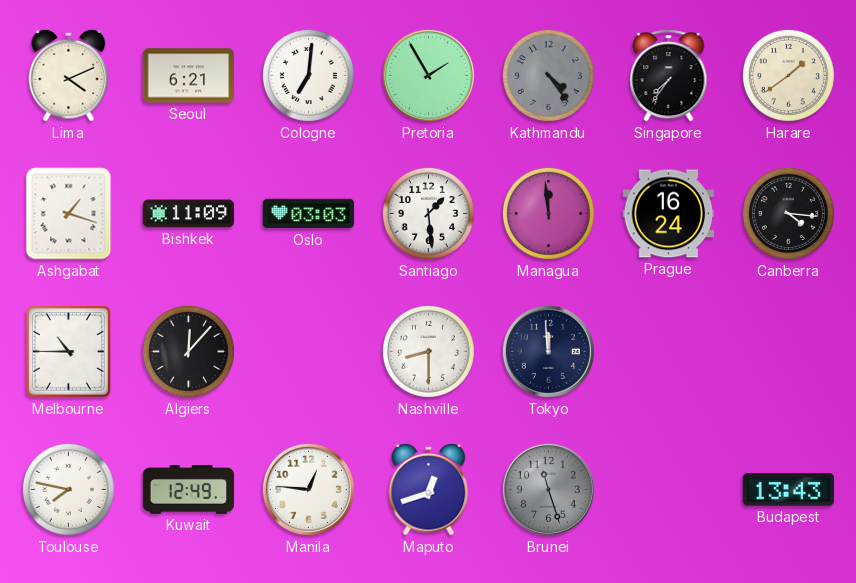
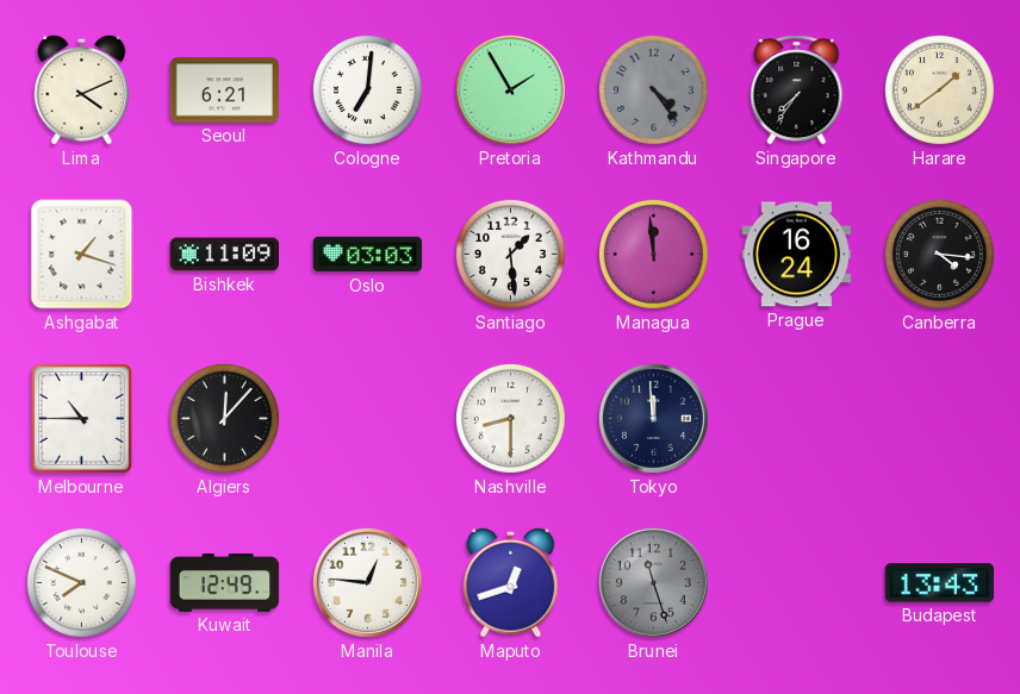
Toulouse: 7:47 -> 7:49
